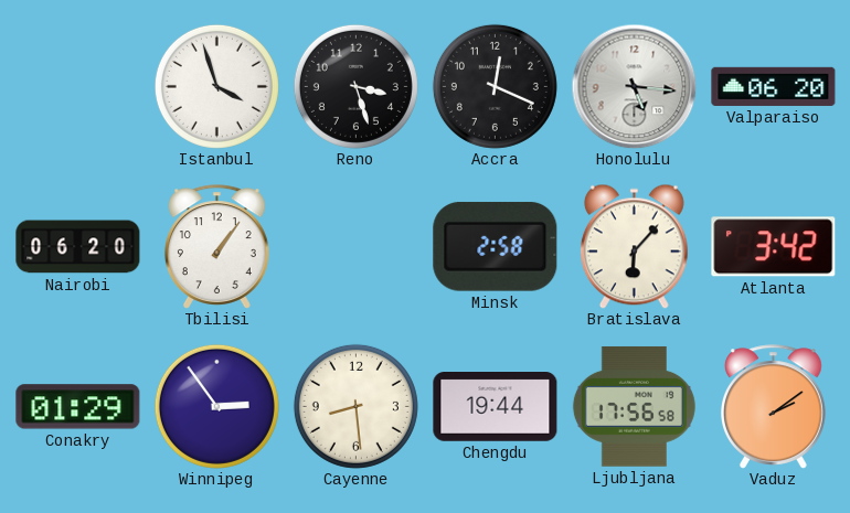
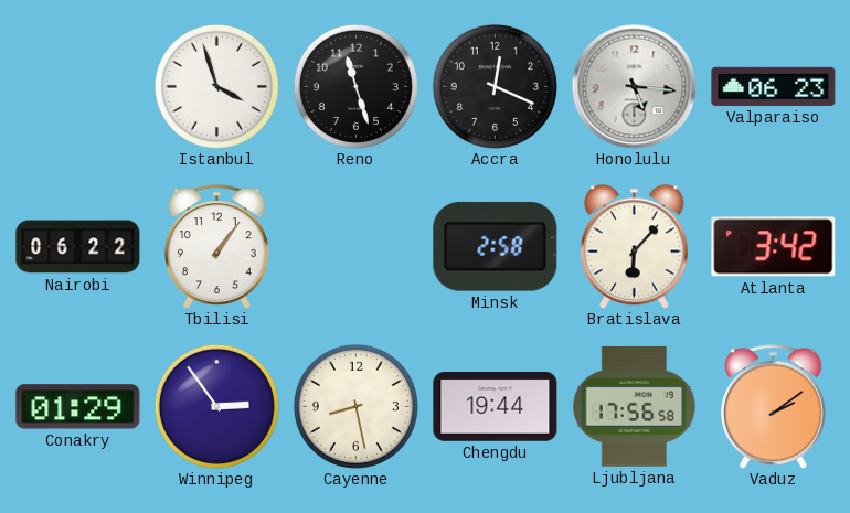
Reno: 3:27 -> 11:27
Valparaiso: 06:20 -> 06:23
Nairobi: 06:20 -> 06:22
Cayenne: 8:29 -> 8:28
